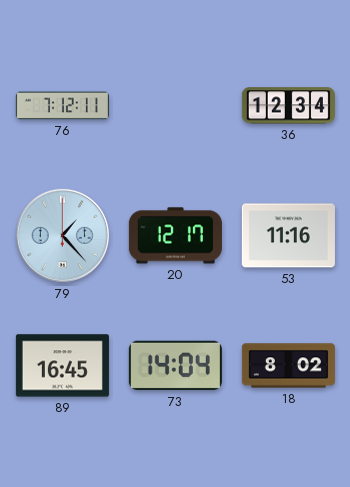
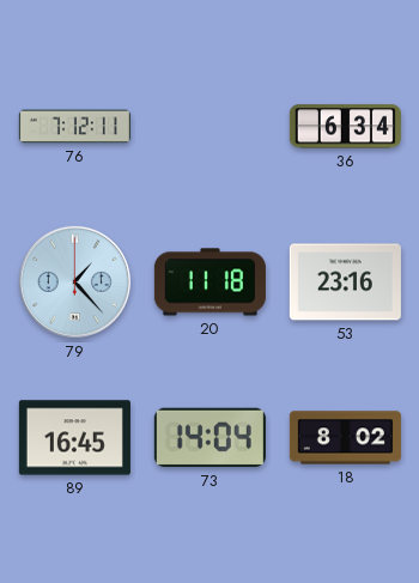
36: 12:34 -> 6:34
20: 12:17 -> 11:18
53: 11:16 -> 23:16
